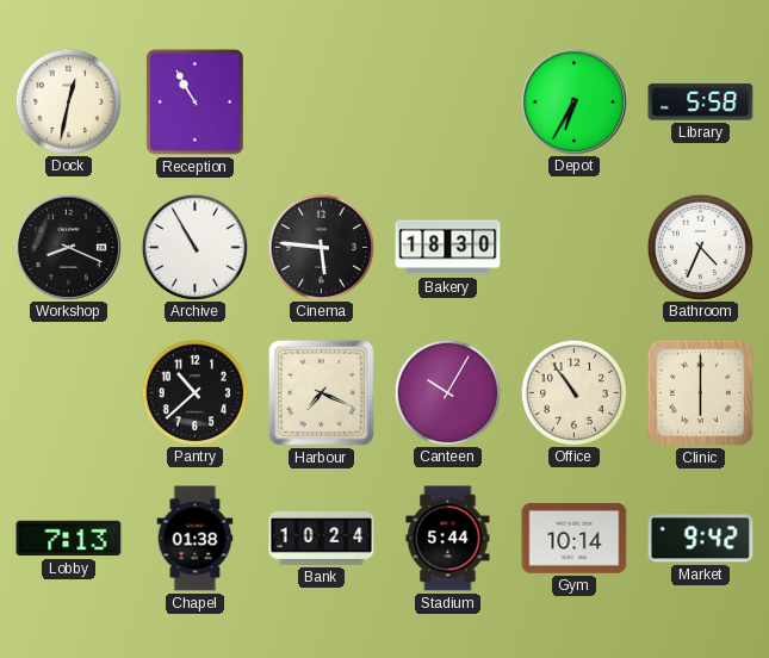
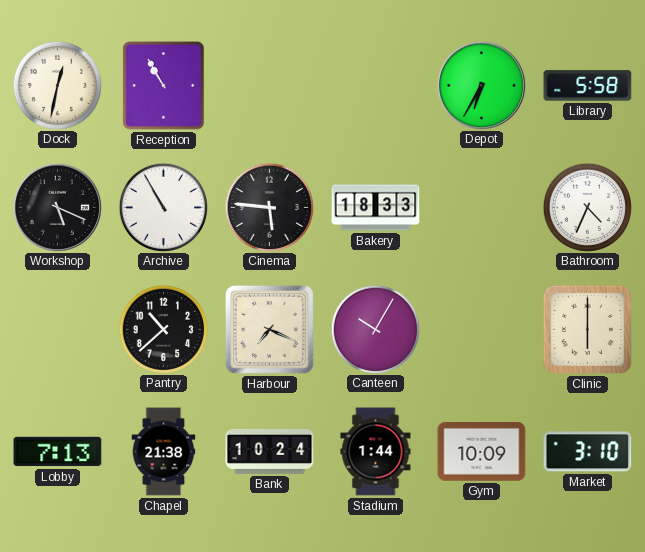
Workshop: 8:19 -> 5:19
Bakery: 18:30 -> 18:33
Office: 10:54 -> none
Chapel: 01:38 -> 21:38
Stadium: 5:44 -> 1:44
Gym: 10:14 -> 10:09
Market: 9:42 -> 3:10
